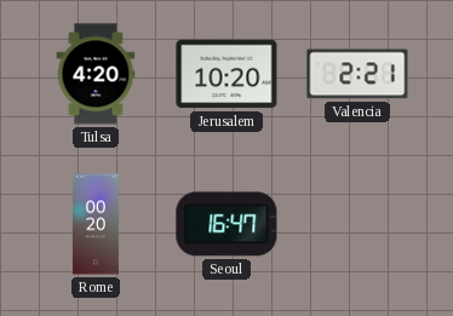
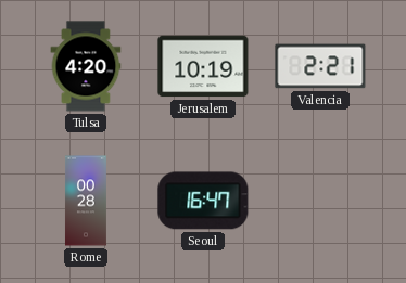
Jerusalem: 10:20 -> 10:19
Rome: 00:20 -> 00:28
